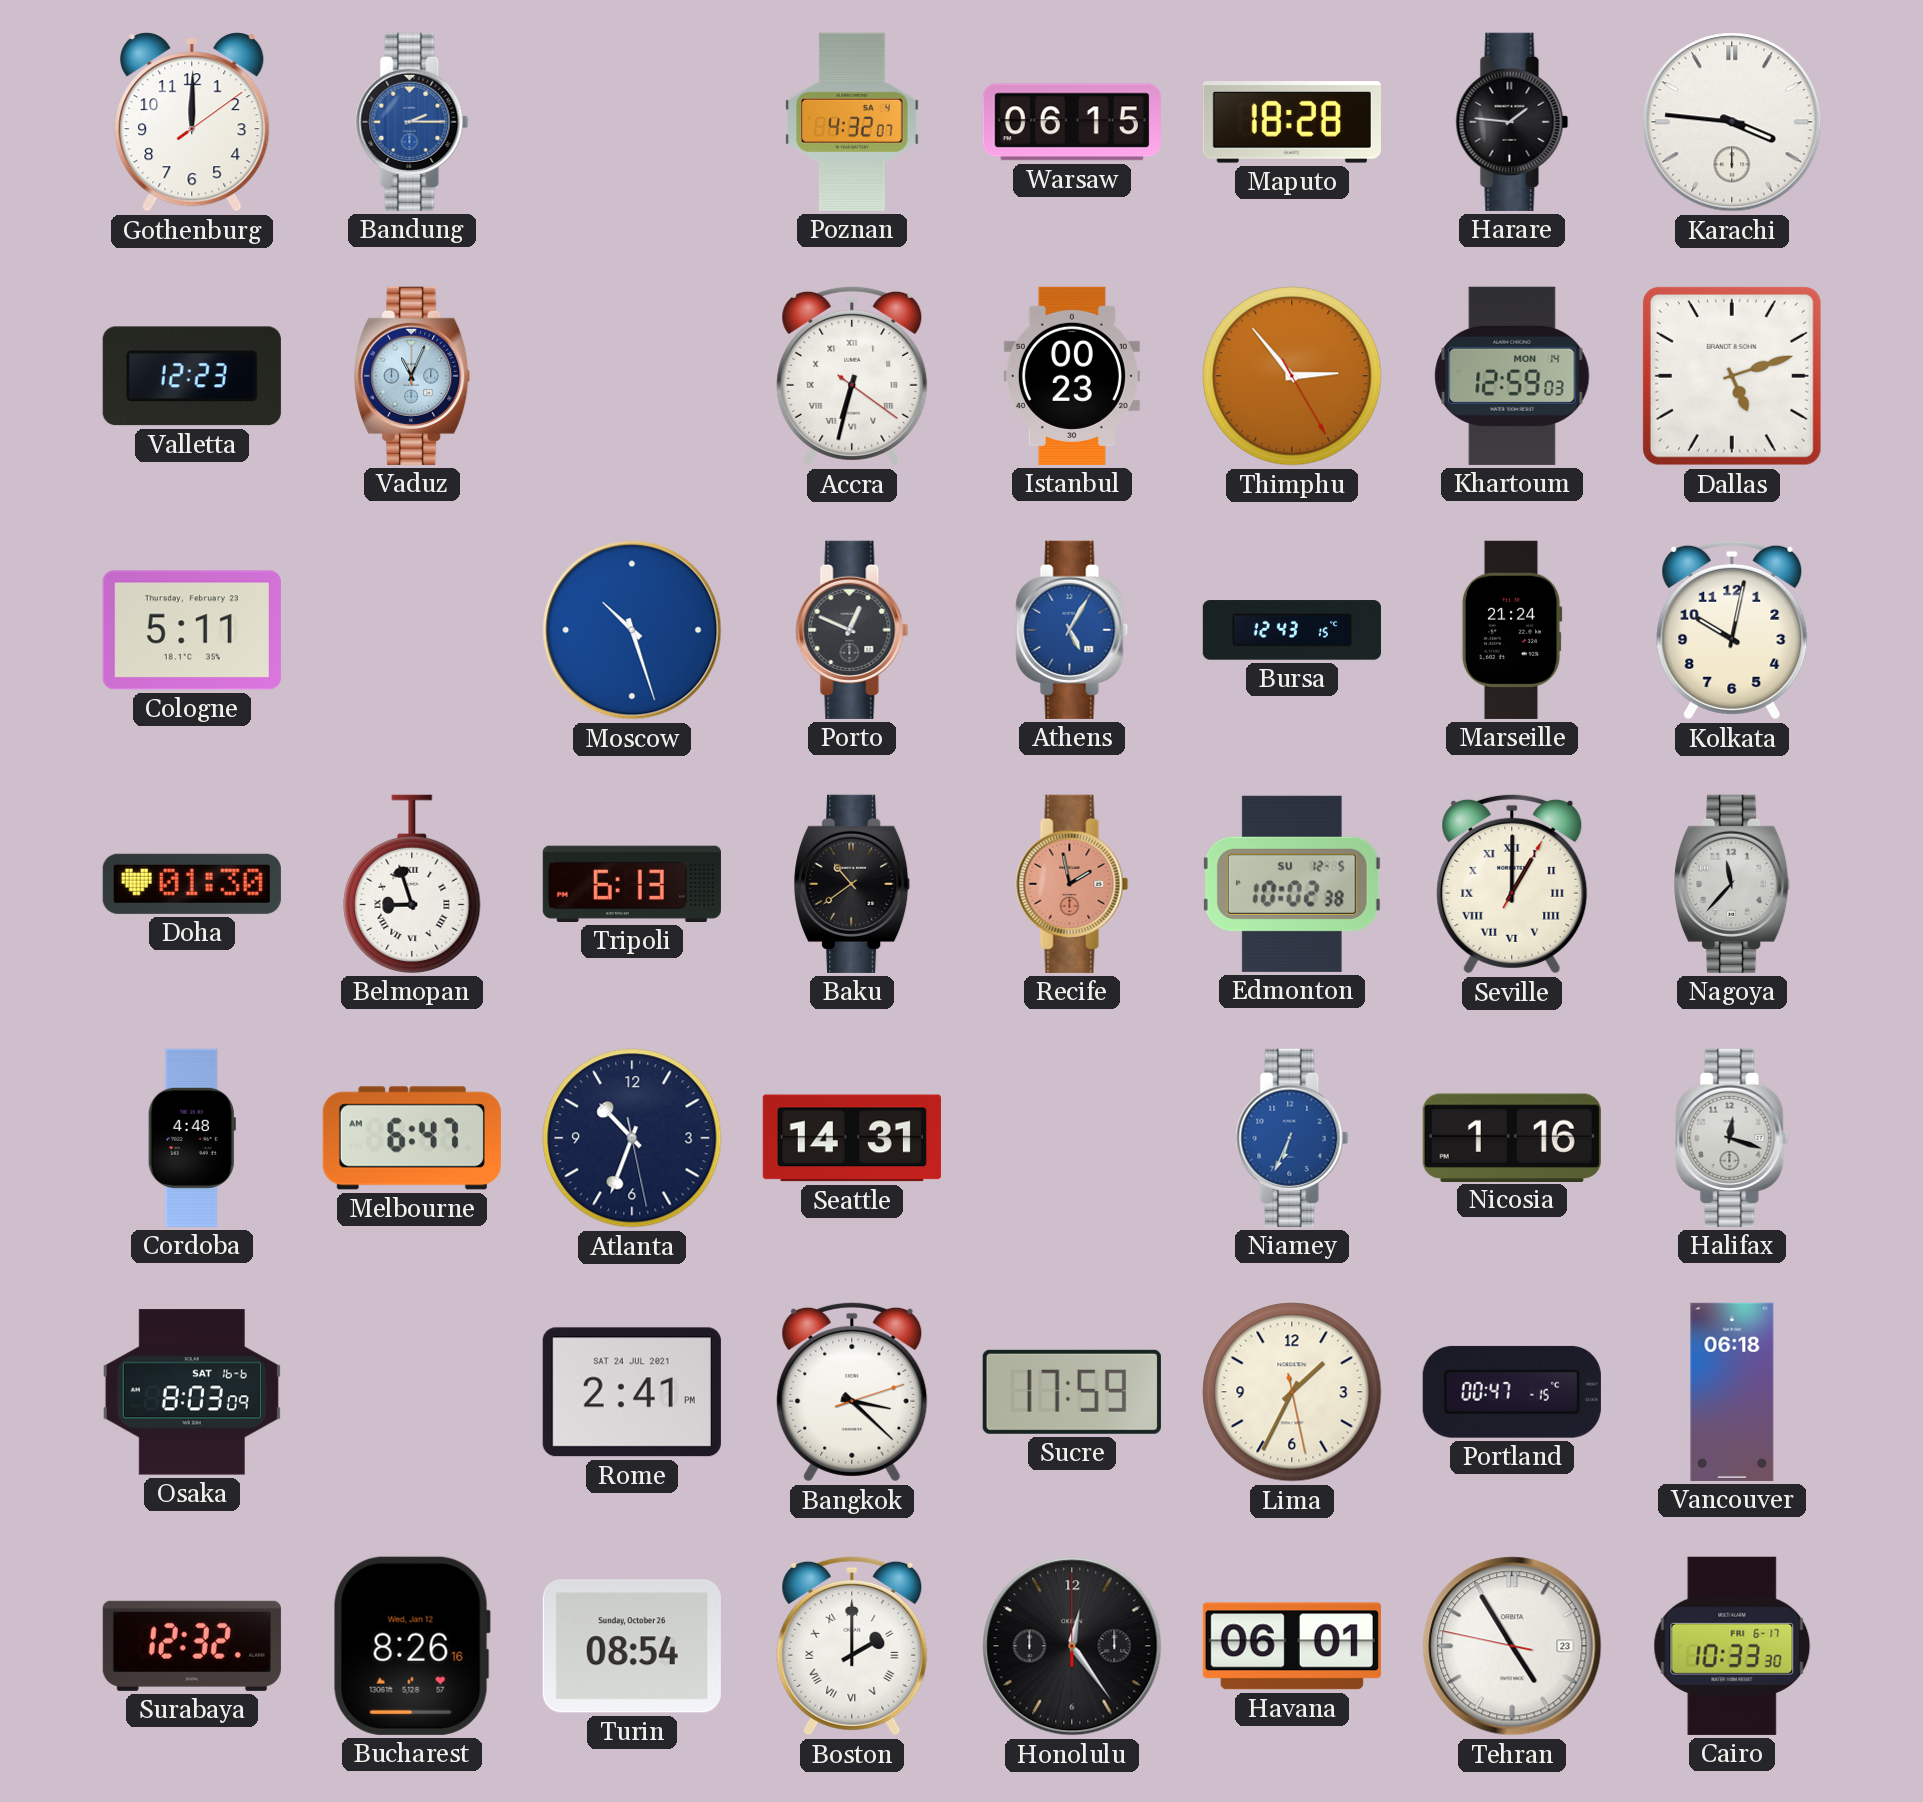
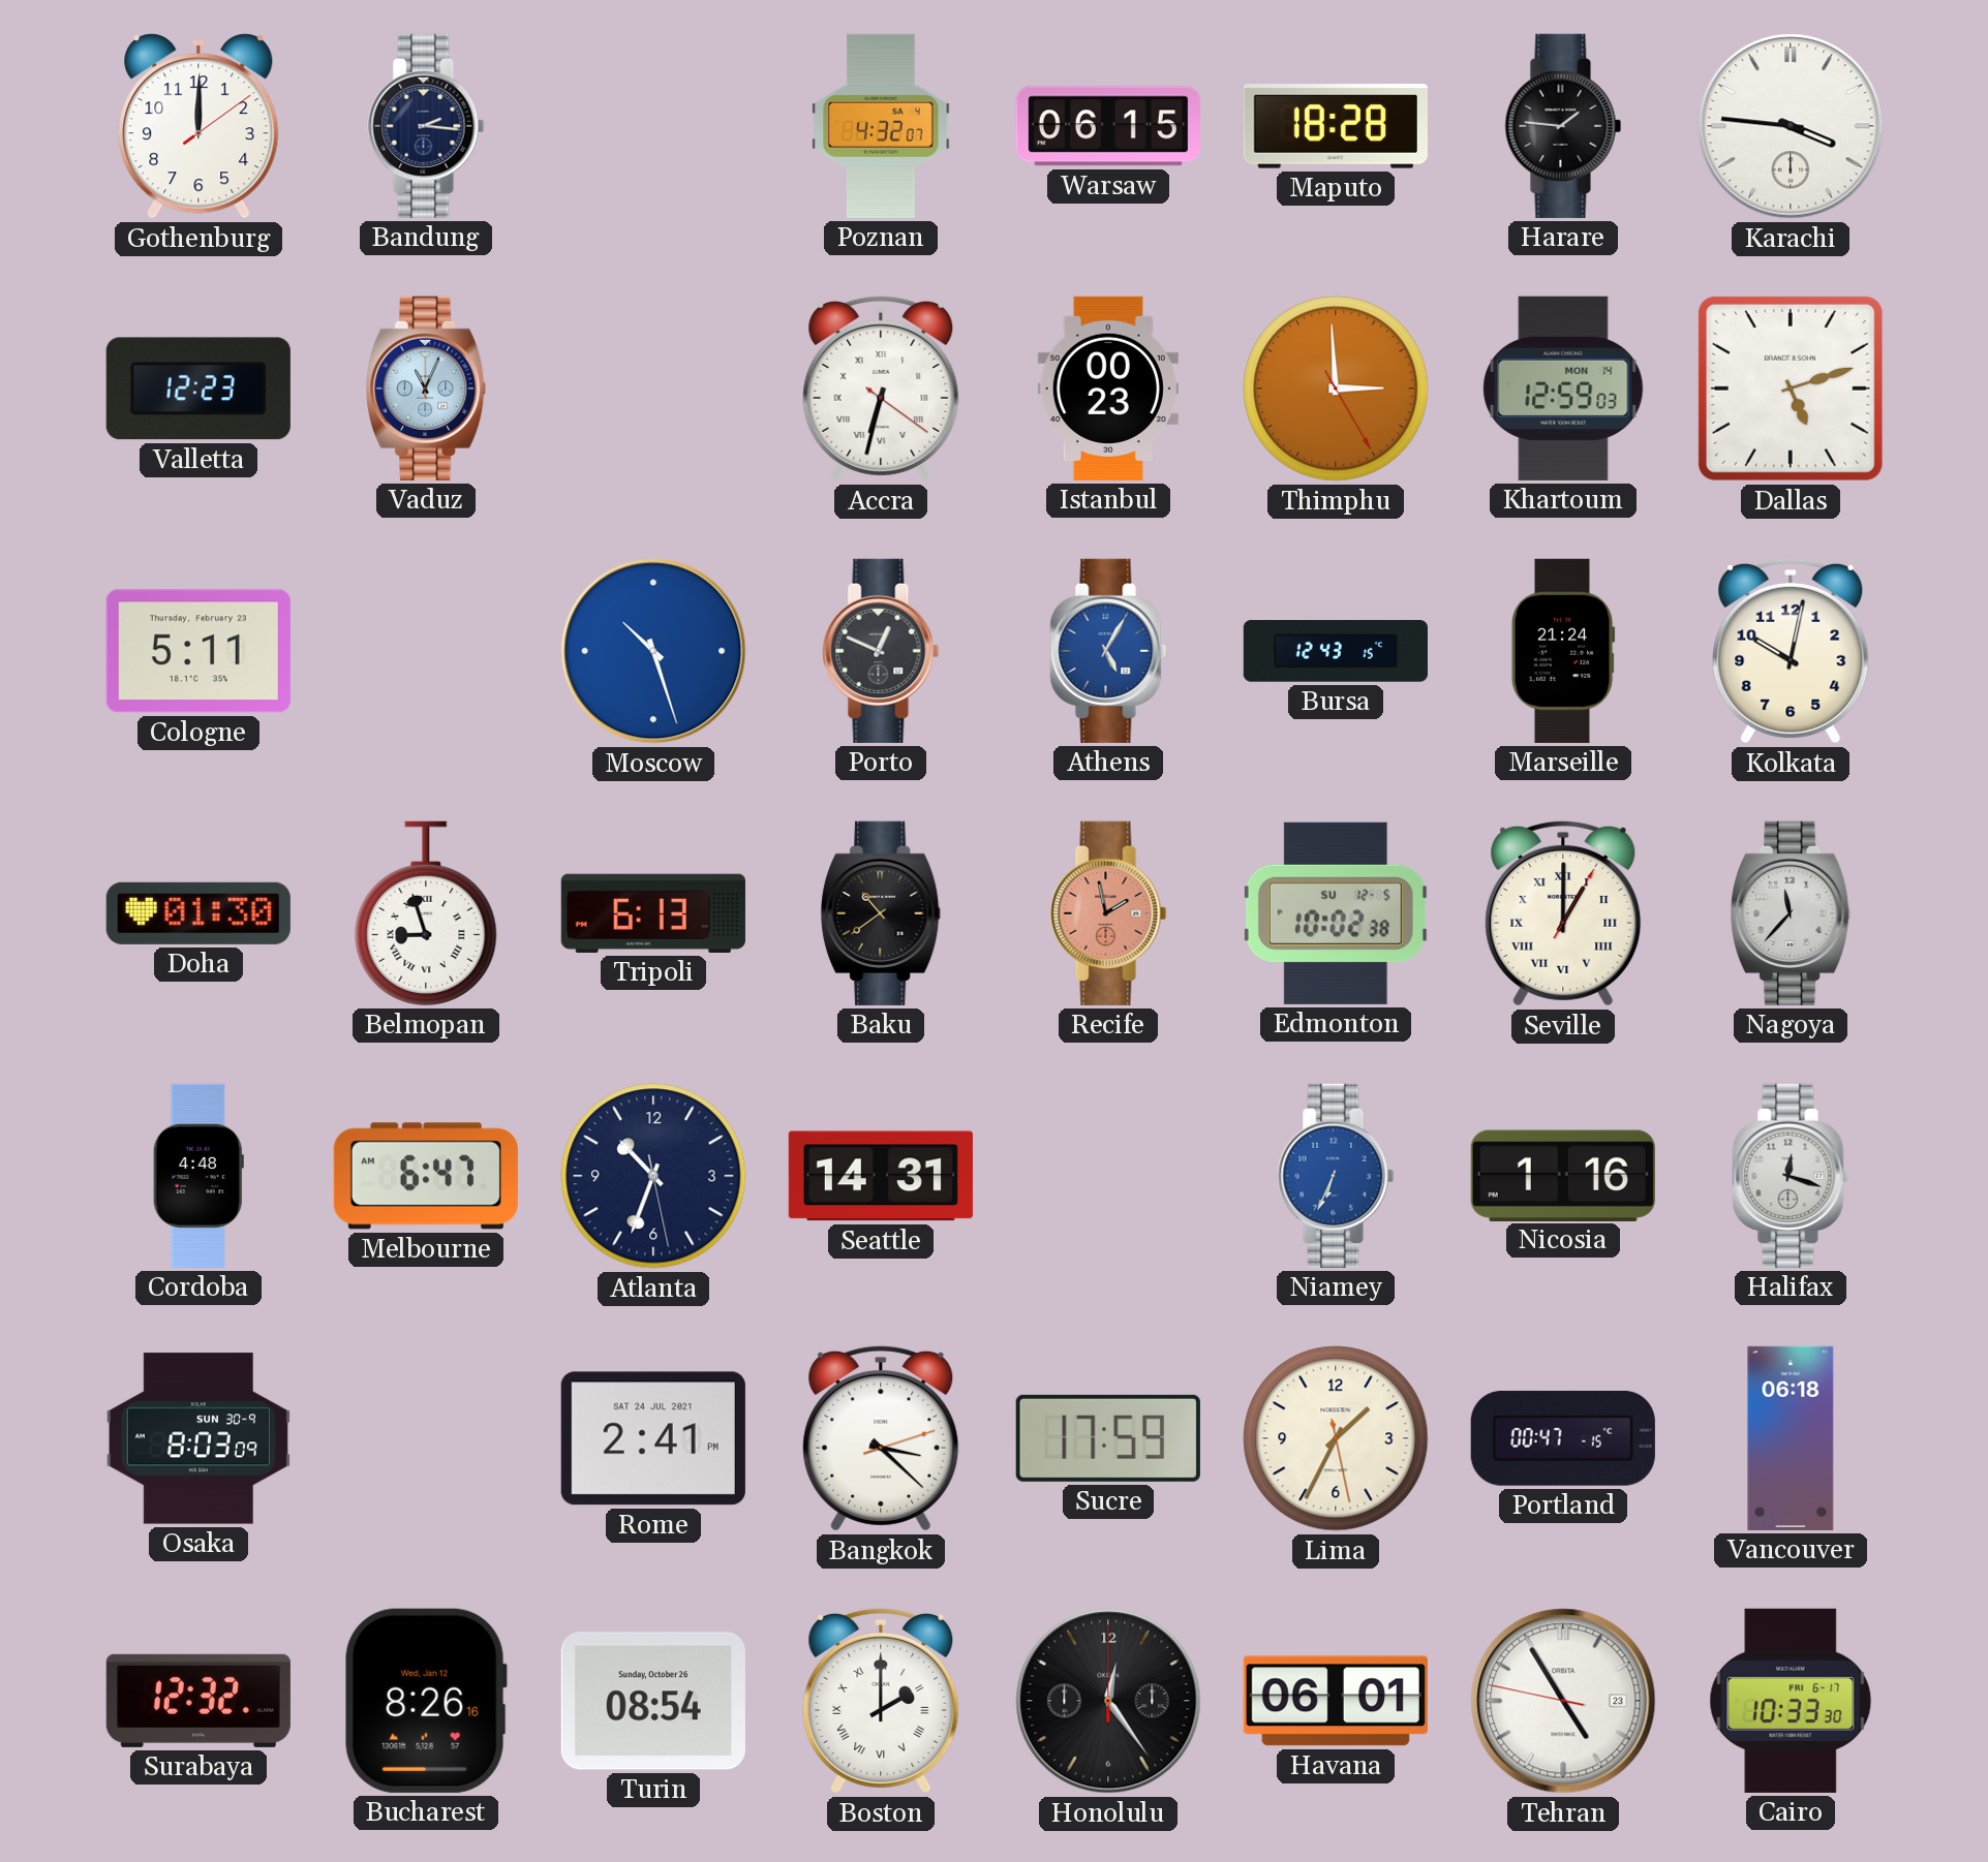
Bandung: 2:15 -> 2:16
Bandung dial: blue -> navy
Thimphu: 2:53 -> 2:59
Osaka date: SAT 16-6 -> SUN 30-9
